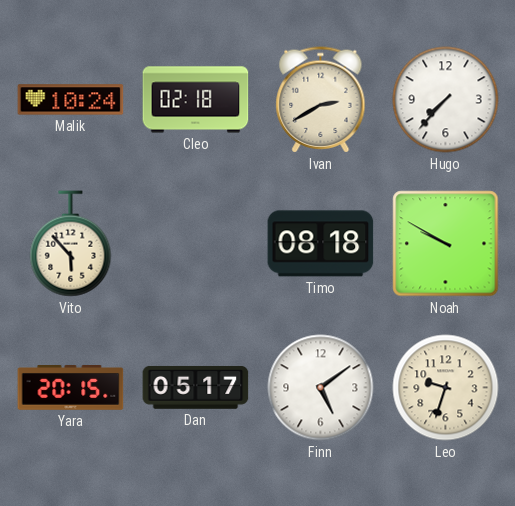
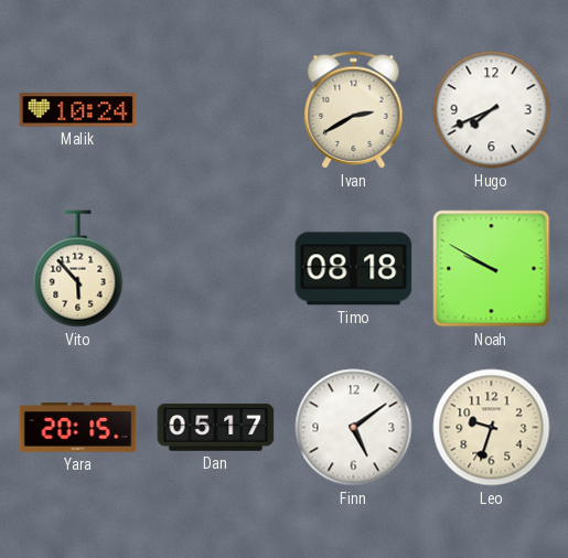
Cleo: 02:18 -> none
Hugo: 7:37 -> 7:41
